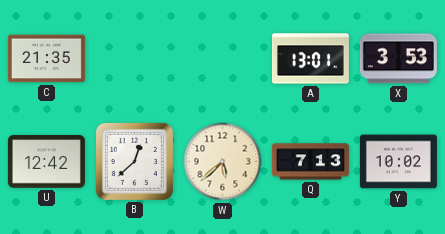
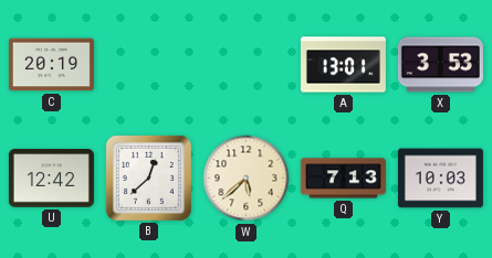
C: 21:35 -> 20:19
Y: 10:02 -> 10:03
